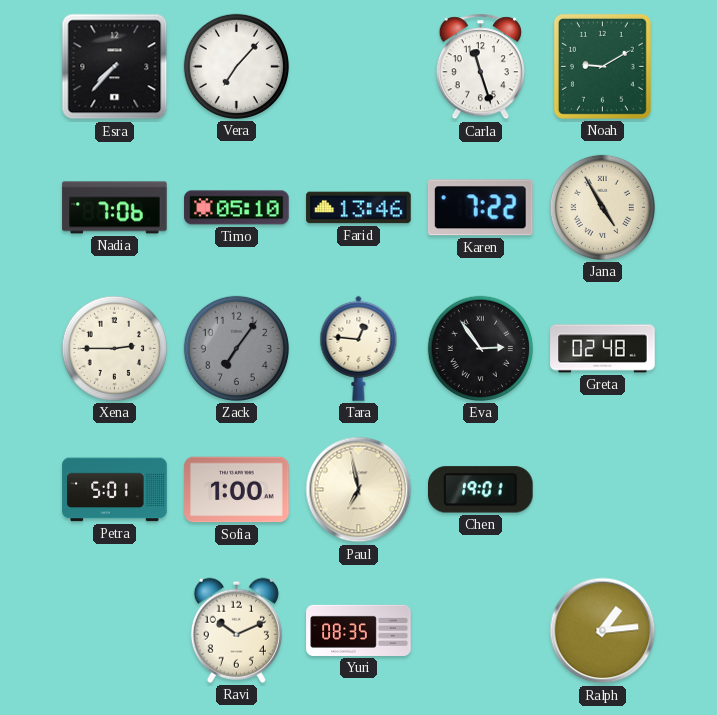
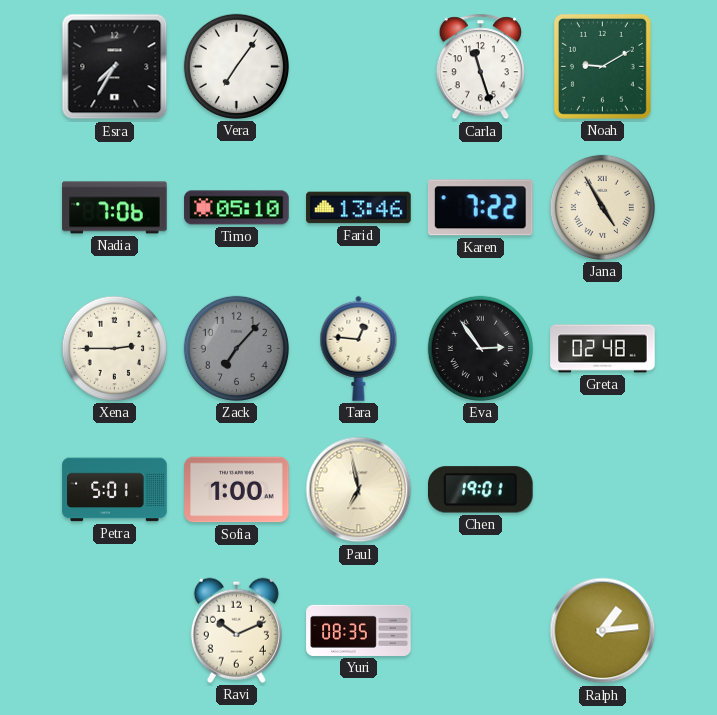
Esra: 7:37 -> 7:35
Vera: 7:07 -> 7:06
Zack: 7:06 -> 7:07
